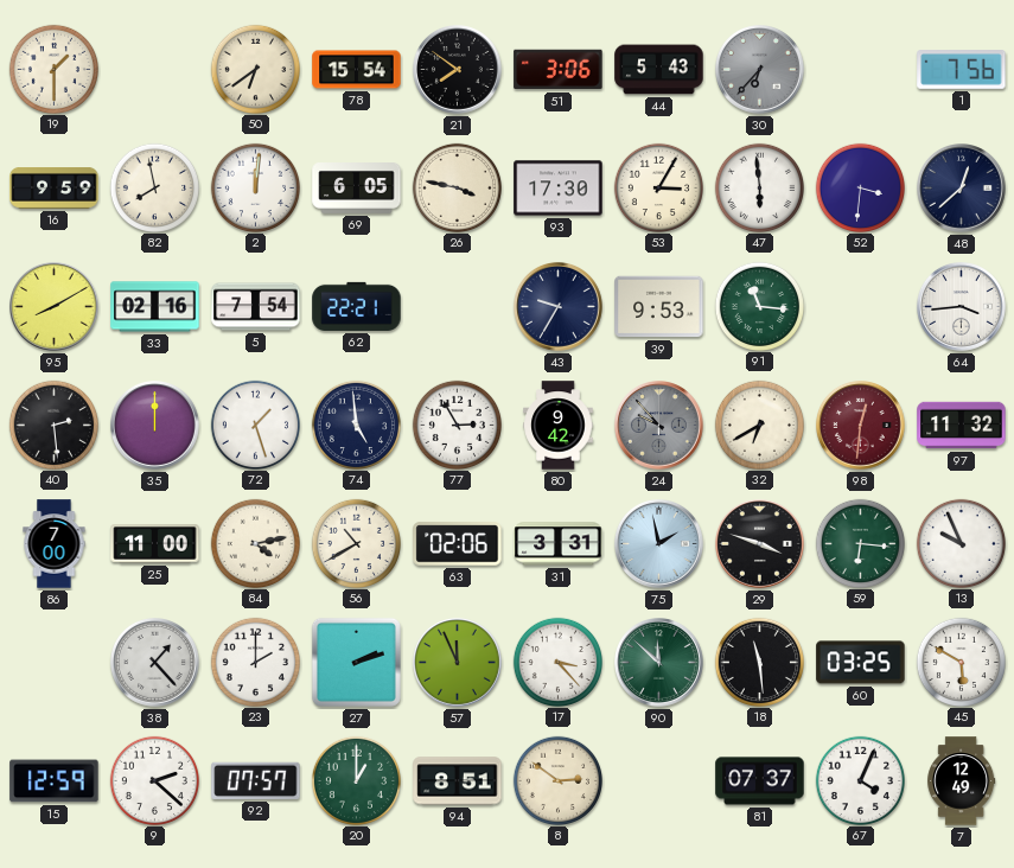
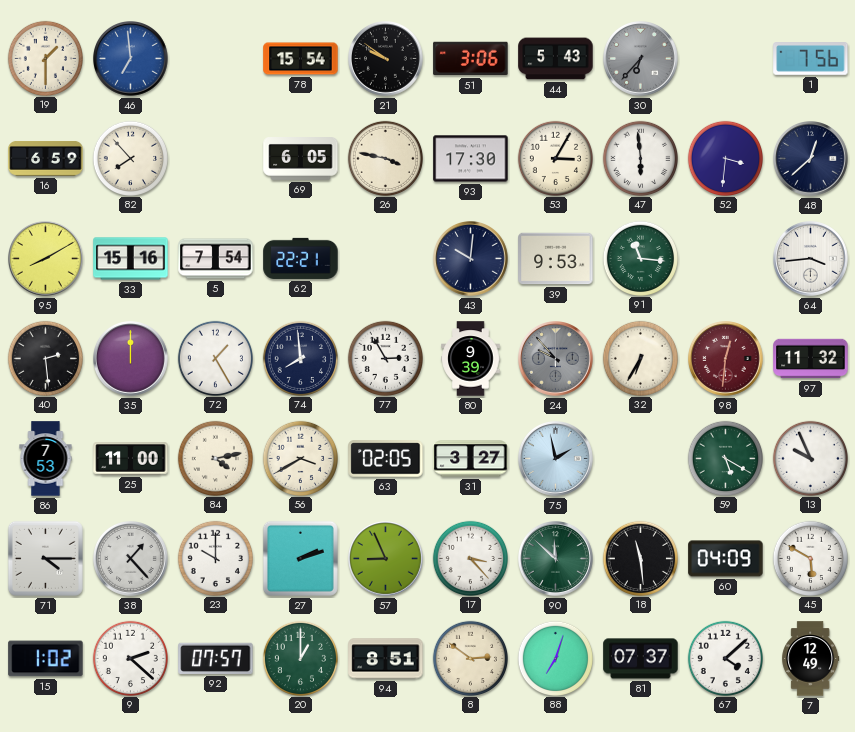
46: none -> 6:59
50: 6:39 -> none
21: 7:51 -> 9:51
16: 9:59 -> 6:59
82: 7:58 -> 7:53
2: 12:01 -> none
33: 02:16 -> 15:16
43: 9:35 -> 10:01
72: 1:27 -> 1:25
74: 4:59 -> 7:59
80: 9:42 -> 9:39
32: 6:40 -> 6:35
86: 7:00 -> 7:53
56: 10:40 -> 3:40
63: 02:06 -> 02:05
31: 3:31 -> 3:27
29: 3:48 -> none
59: 6:16 -> 5:20
71: none -> 4:15
23: 2:00 -> 10:00
57: 11:56 -> 8:56
60: 03:25 -> 04:09
15: 12:59 -> 1:02
88: none -> 7:03
67: 4:04 -> 4:08
